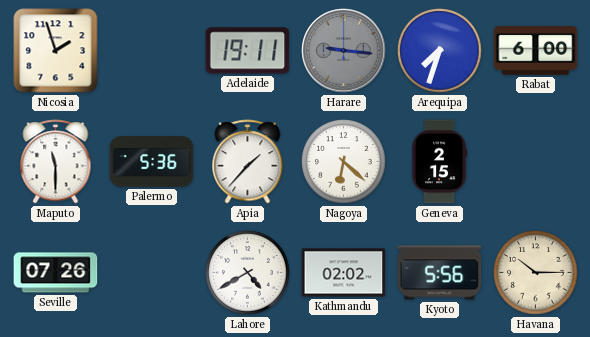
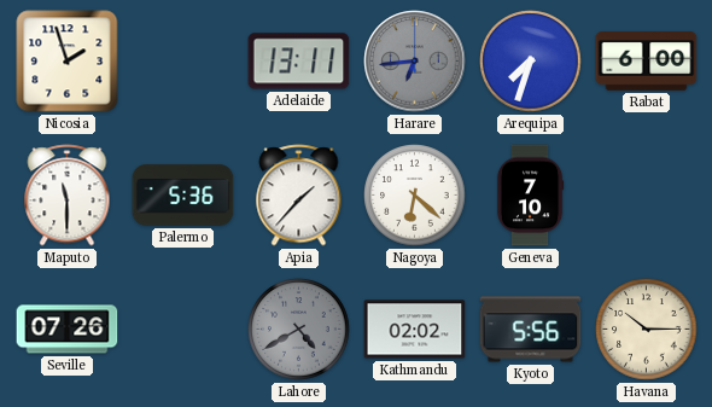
Adelaide: 19:11 -> 13:11
Harare: 9:16 -> 6:44
Geneva: 2:15 -> 7:10
Lahore dial: white -> grey
